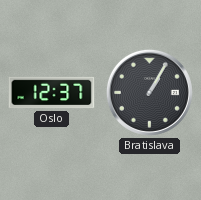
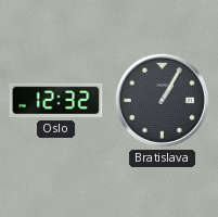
Oslo: 12:37 -> 12:32
